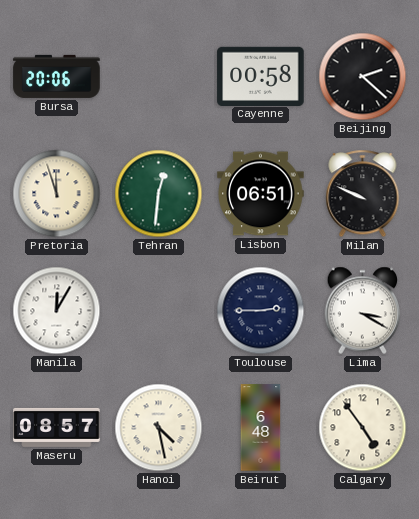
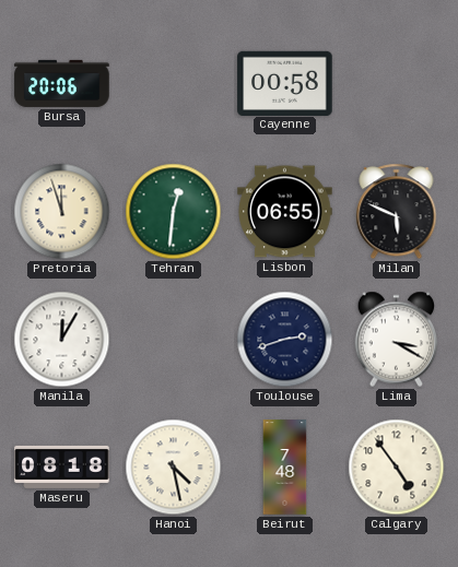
Beijing: 2:22 -> none
Lisbon: 06:51 -> 06:55
Milan: 9:49 -> 5:49
Toulouse: 2:45 -> 2:42
Maseru: 08:57 -> 08:18
Beirut: 6:48 -> 7:48
